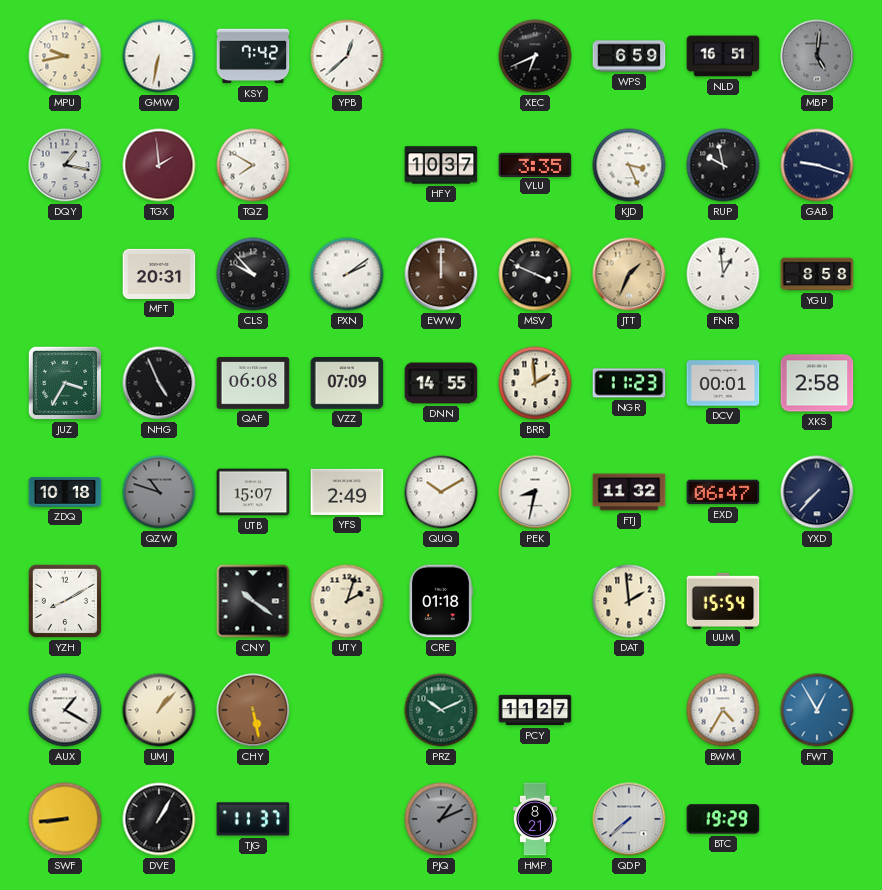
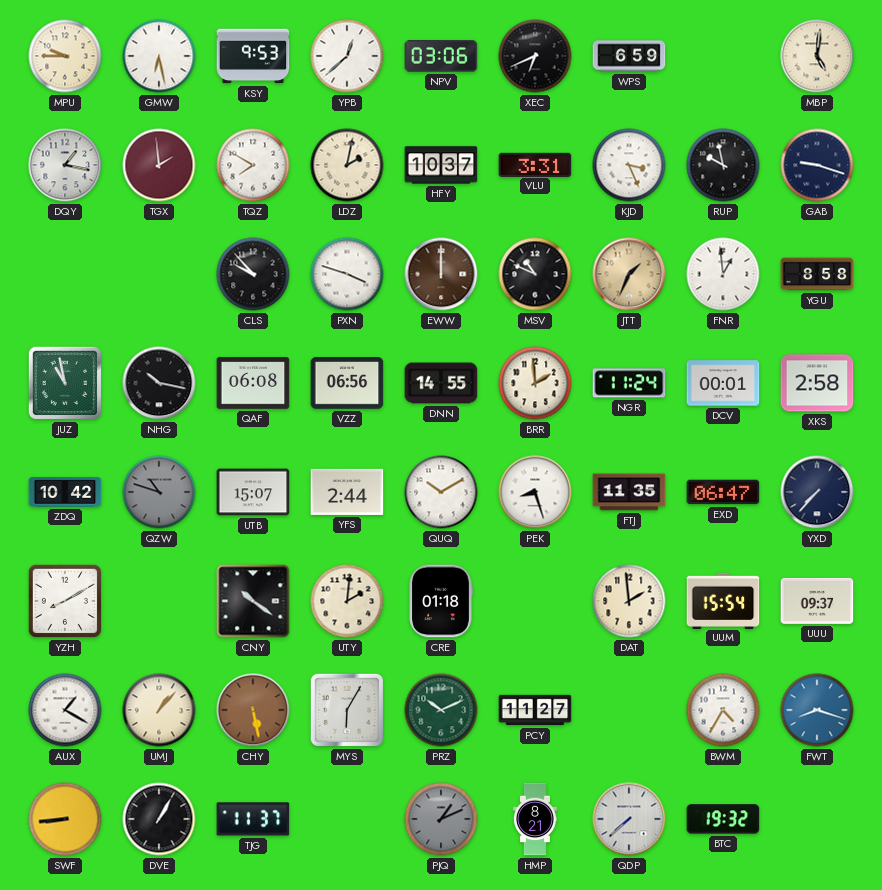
MPU: 9:43 -> 9:45
GMW: 6:32 -> 6:28
KSY: 7:42 -> 9:53
NPV: none -> 03:06
NLD: 16:51 -> none
MBP dial: grey -> cream
LDZ: none -> 2:02
VLU: 3:35 -> 3:31
MFT: 20:31 -> none
PXN: 2:09 -> 3:48
MSV: 3:49 -> 10:49
JUZ: 3:35 -> 10:58
NHG: 4:56 -> 10:17
VZZ: 07:09 -> 06:56
NGR: 11:23 -> 11:24
ZDQ: 10:18 -> 10:42
YFS: 2:49 -> 2:44
PEK: 8:32 -> 8:27
FTJ: 11:32 -> 11:35
UTY: 2:03 -> 2:01
UUU: none -> 09:37
MYS: none -> 6:05
FWT: 12:55 -> 8:18
BTC: 19:29 -> 19:32
